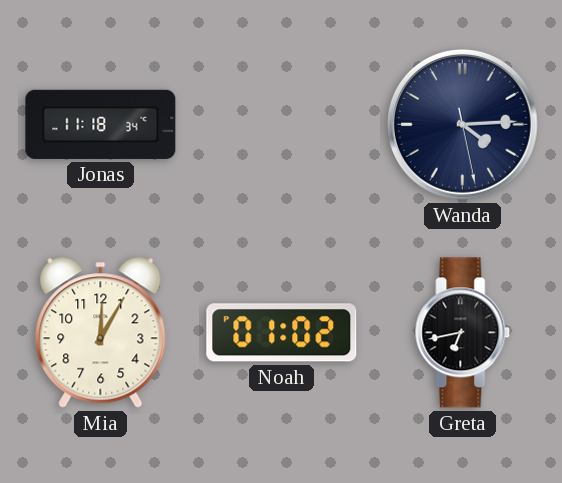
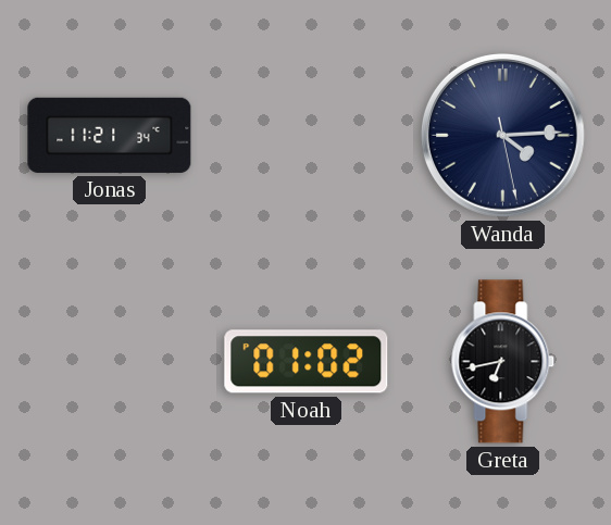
Jonas: 11:18 -> 11:21
Mia: 12:05 -> none
